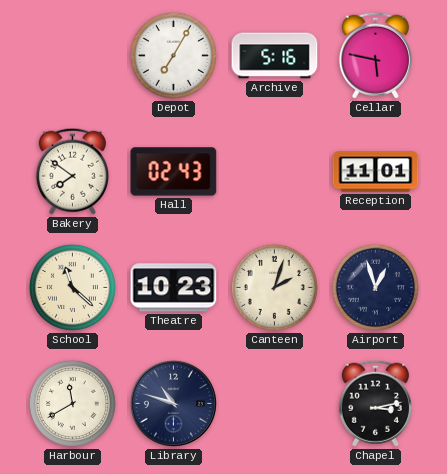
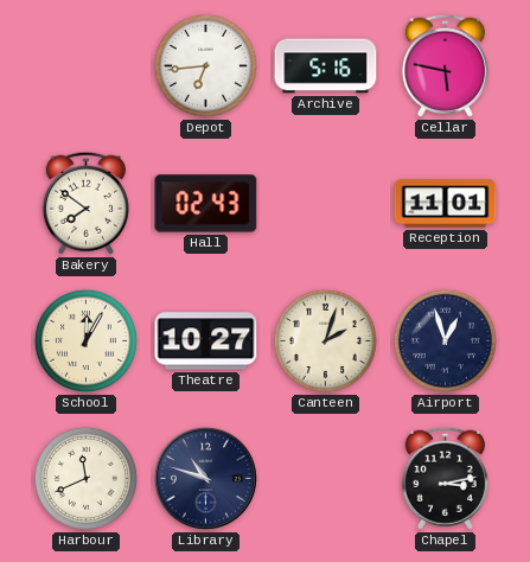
Depot: 7:05 -> 6:44
School: 11:22 -> 12:05
Theatre: 10:23 -> 10:27
Harbour: 11:40 -> 11:41
